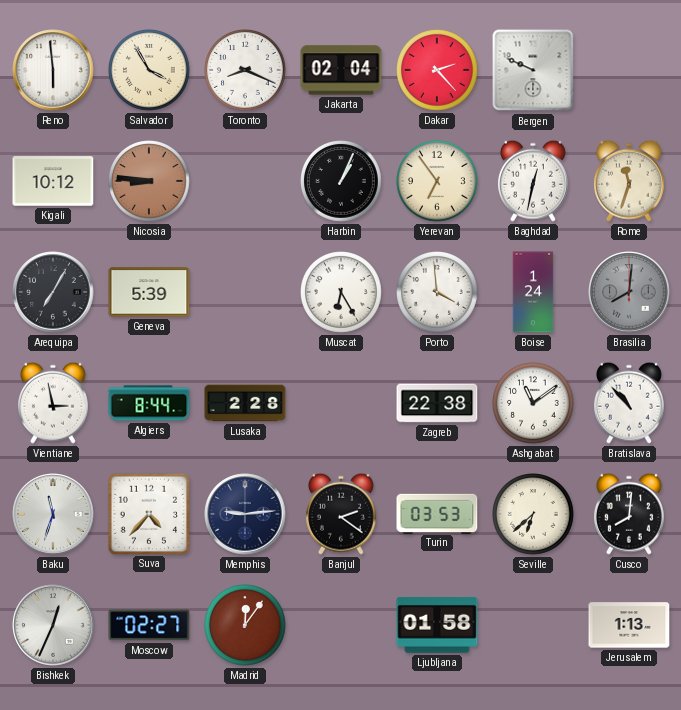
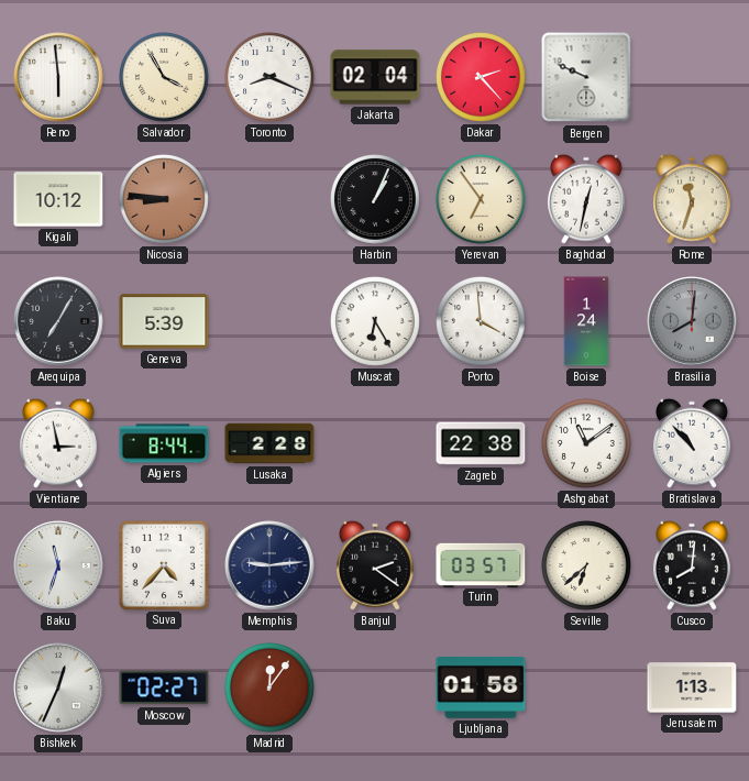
Turin: 03:53 -> 03:57
